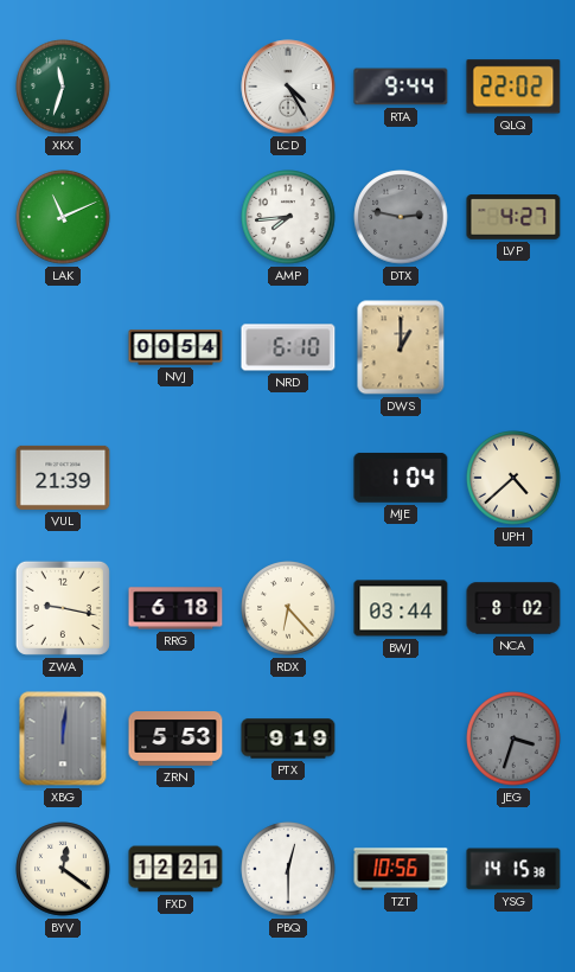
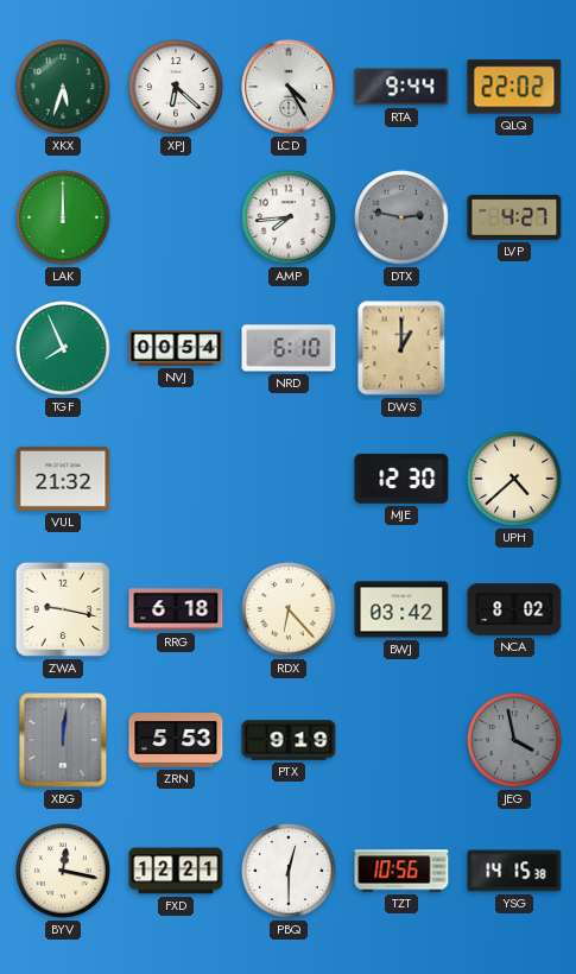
XKX: 11:33 -> 5:33
XPJ: none -> 6:22
LAK: 11:11 -> 12:00
TGF: none -> 7:56
VUL: 21:39 -> 21:32
MJE: 1:04 -> 12:30
BWJ: 03:44 -> 03:42
JEG: 3:33 -> 3:58
BYV: 12:21 -> 12:17
